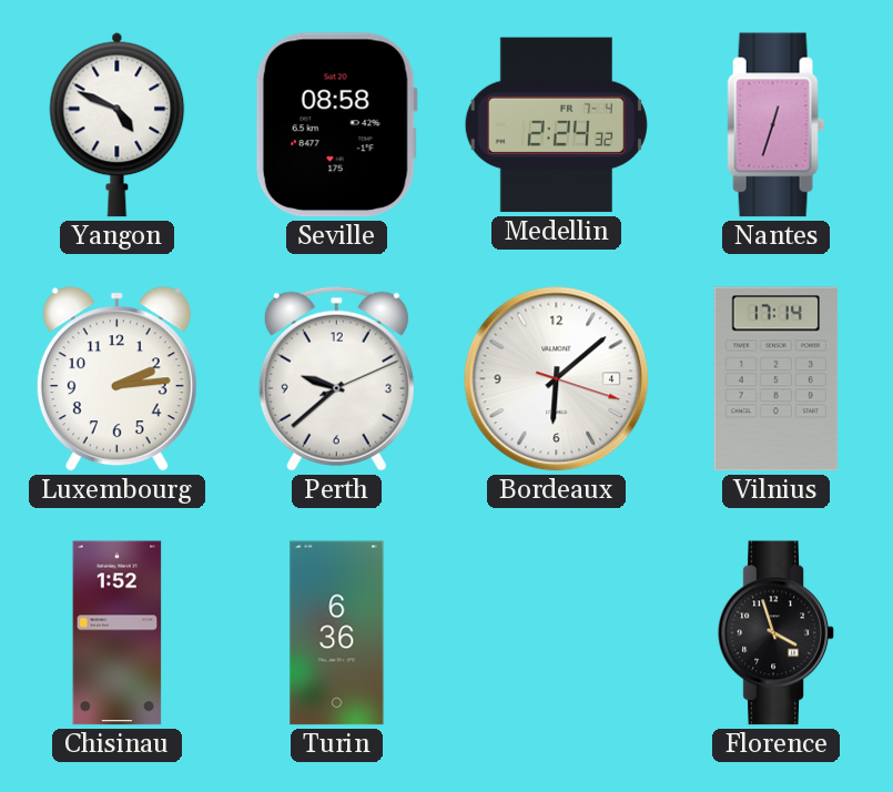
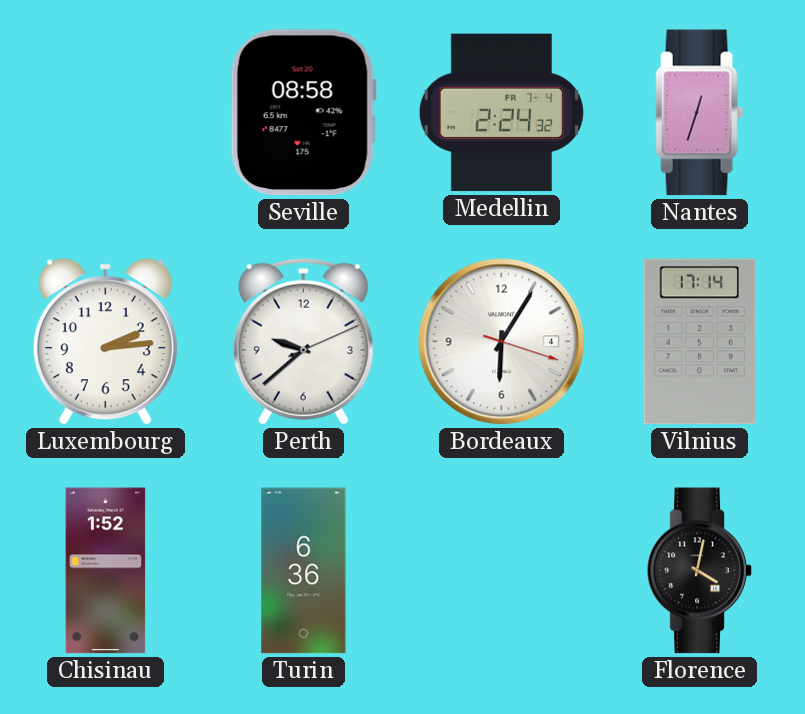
Yangon: 4:49 -> none
Bordeaux: 6:08 -> 6:05
Florence: 3:57 -> 4:02
